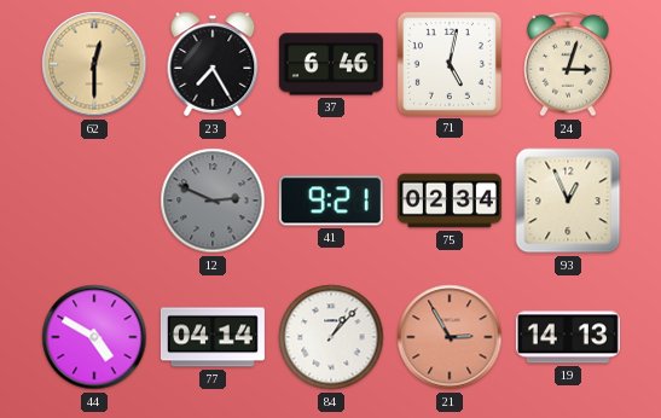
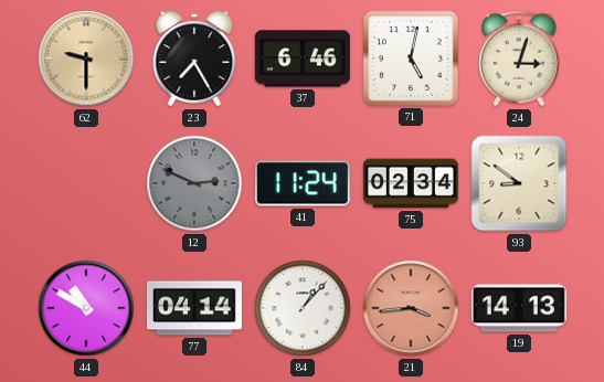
62: 12:30 -> 9:30
41: 9:21 -> 11:24
93: 12:56 -> 8:51
44: 4:50 -> 10:50
21: 2:55 -> 3:44
